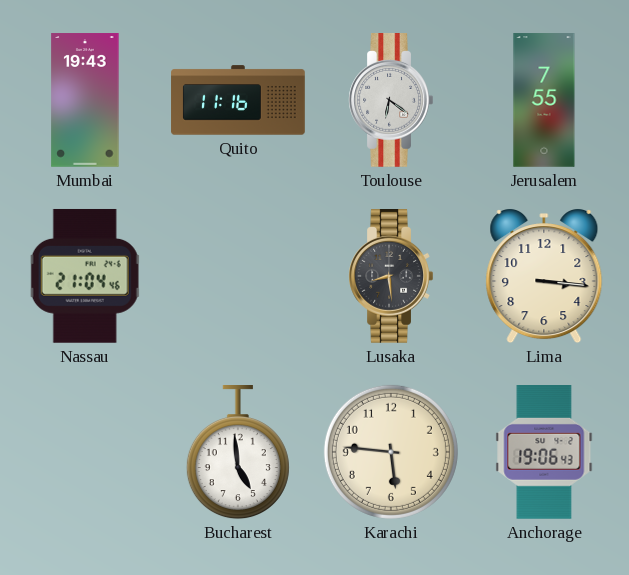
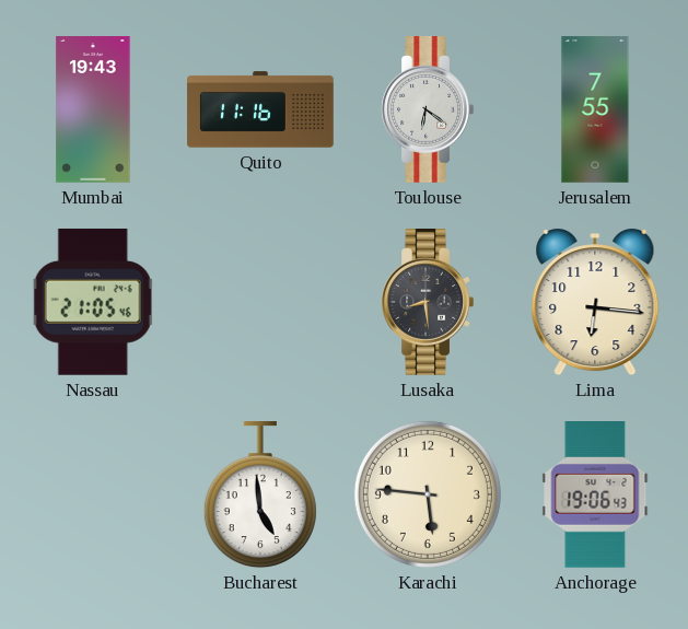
Nassau: 21:04 -> 21:05
Lima: 3:16 -> 6:16
